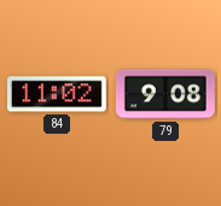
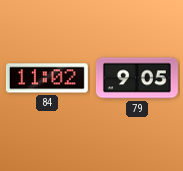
79: 9:08 -> 9:05
